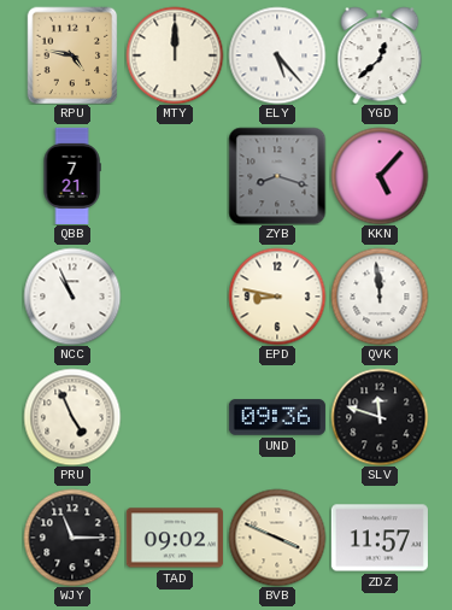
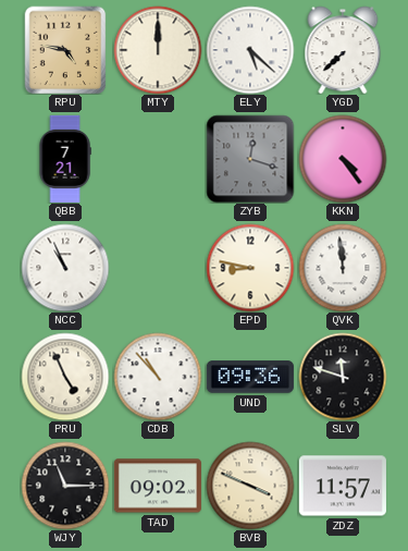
ELY: 5:23 -> 5:22
YGD: 12:38 -> 7:38
ZYB: 8:18 -> 12:18
KKN: 5:07 -> 4:24
CDB: none -> 10:53
